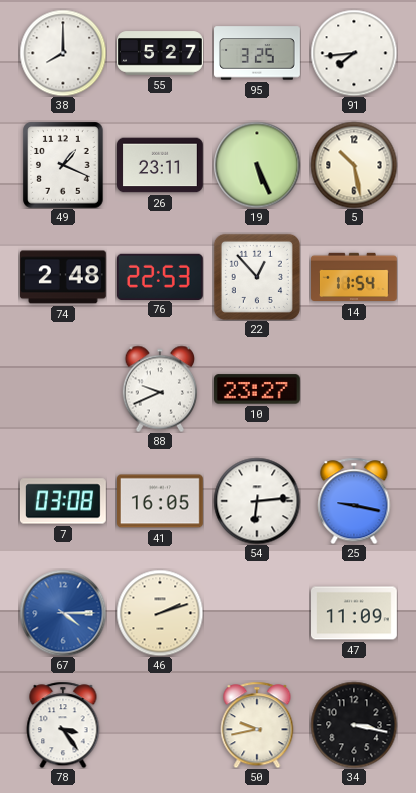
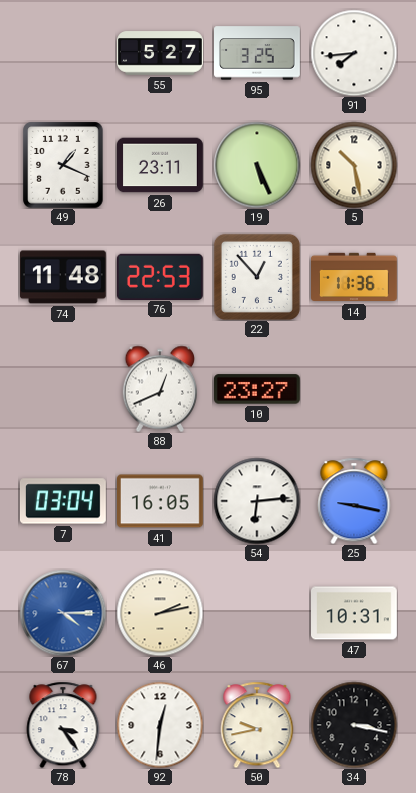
38: 8:00 -> none
74: 2:48 -> 11:48
14: 11:54 -> 11:36
88: 9:41 -> 12:41
7: 03:08 -> 03:04
46: 2:12 -> 2:13
47: 11:09 -> 10:31
92: none -> 12:31
